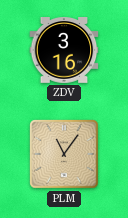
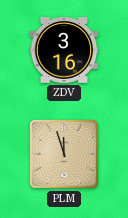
PLM: 11:06 -> 11:57
